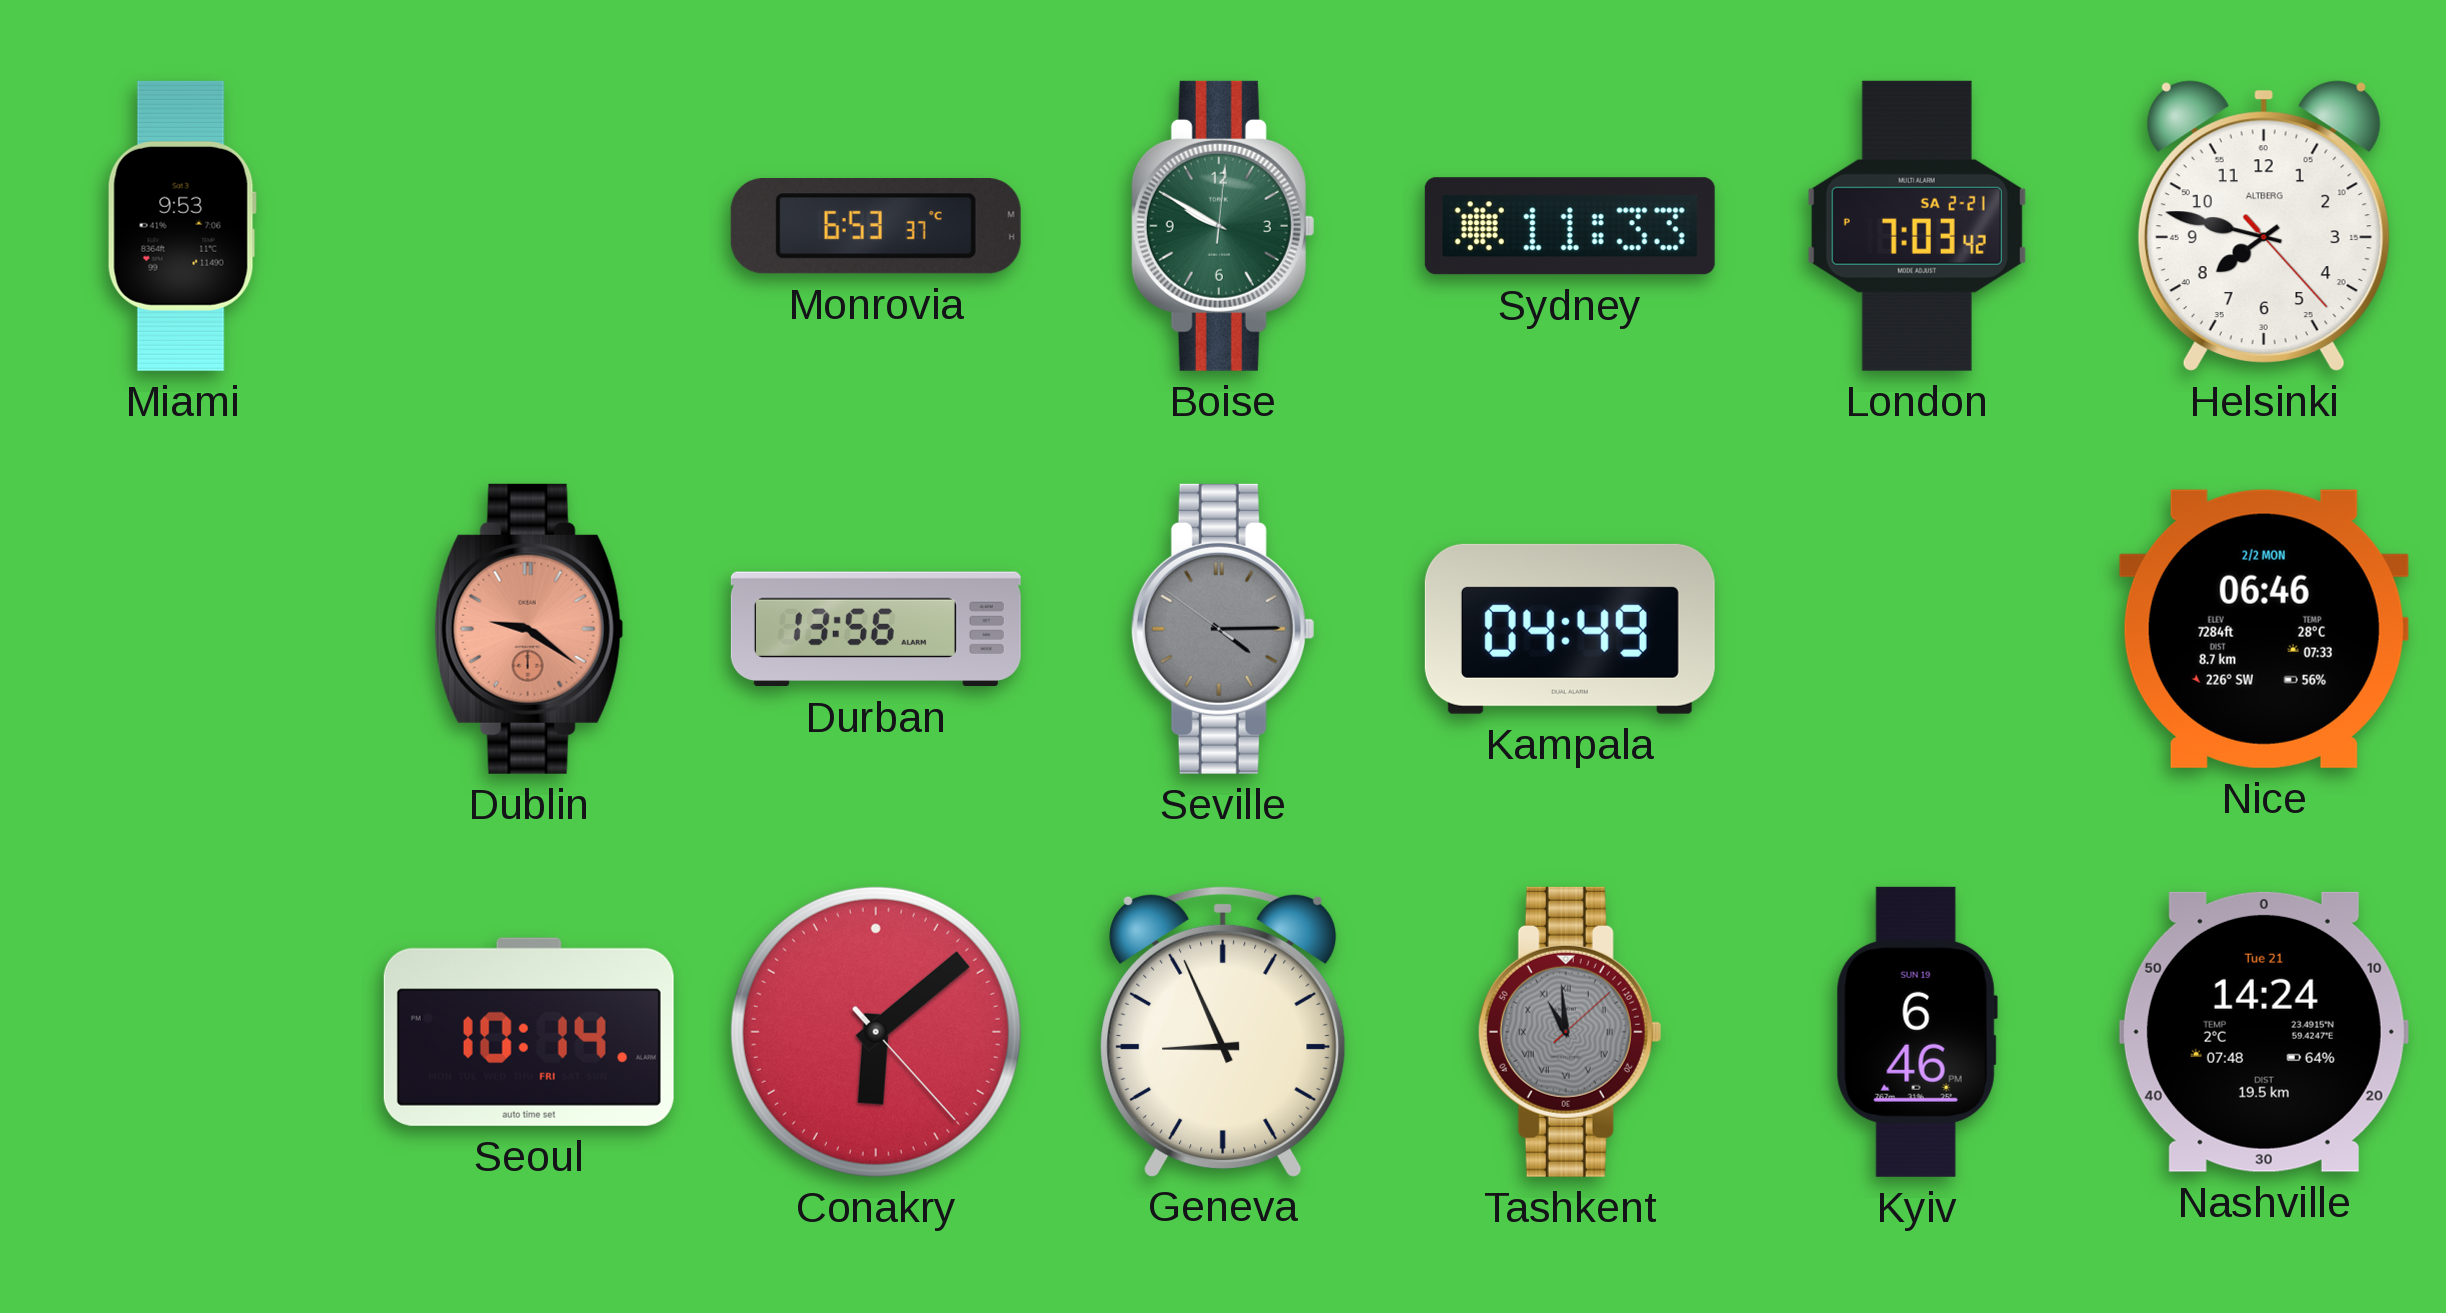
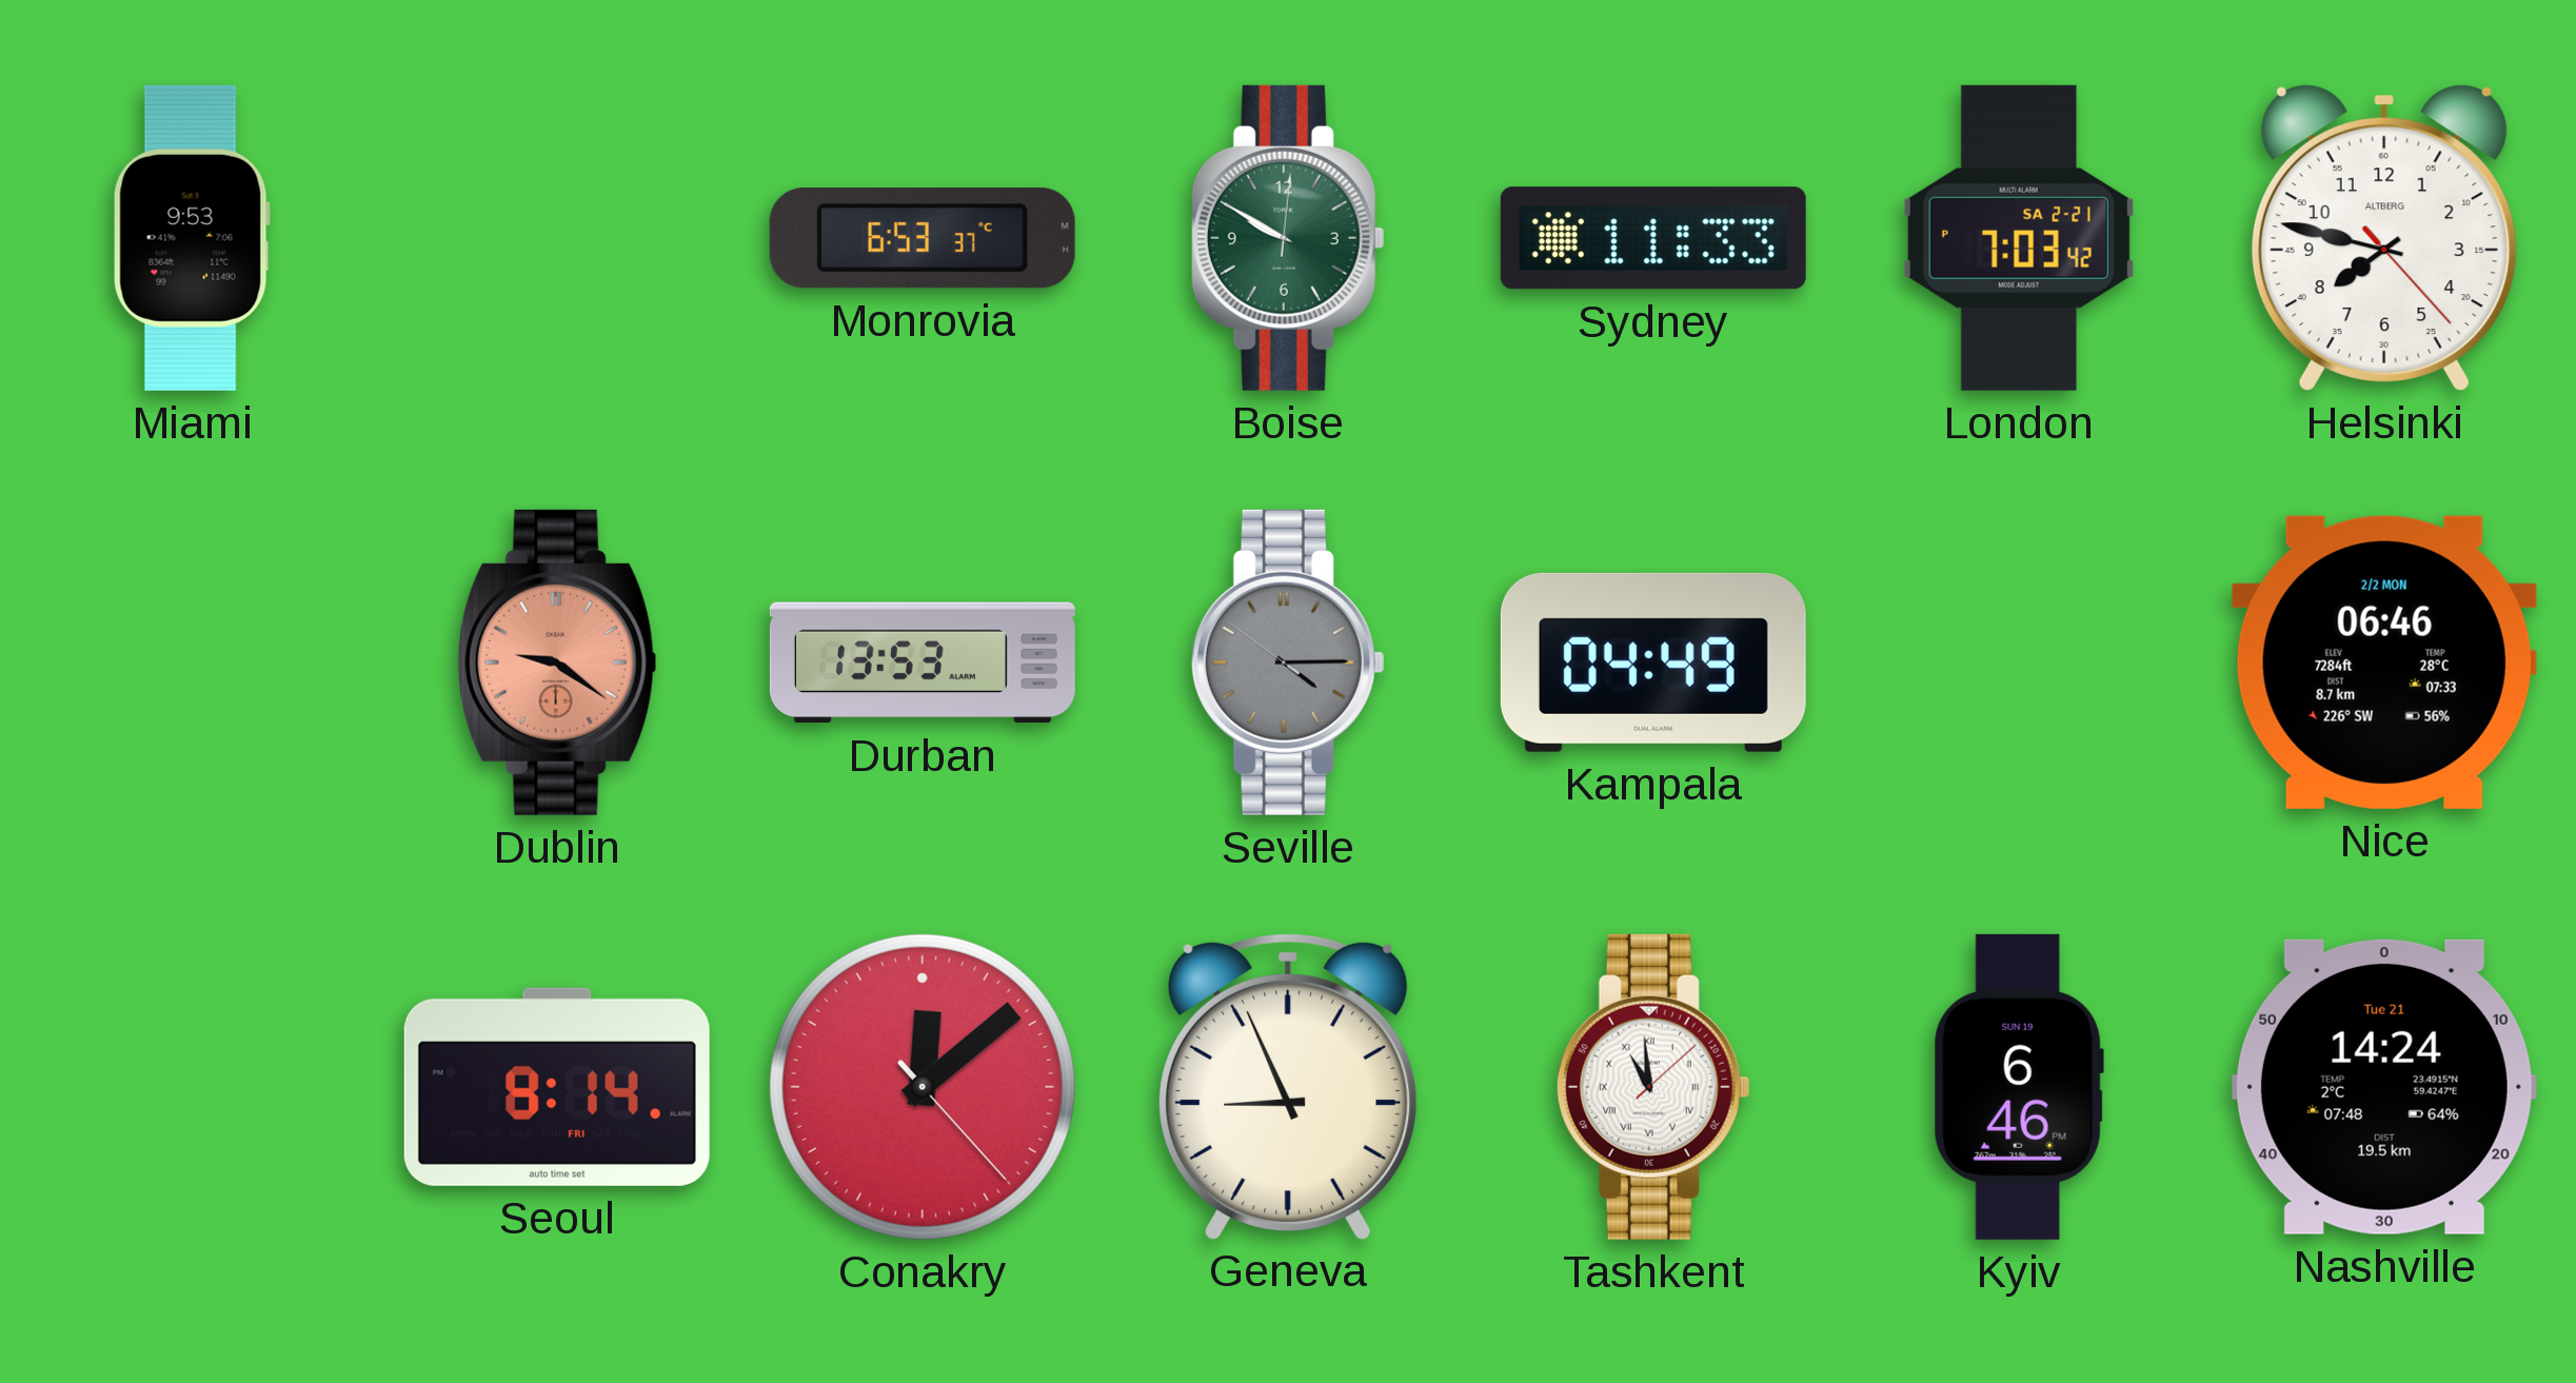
Durban: 13:56 -> 13:53
Seoul: 10:14 -> 8:14
Conakry: 6:08 -> 12:08
Tashkent dial: grey -> white
